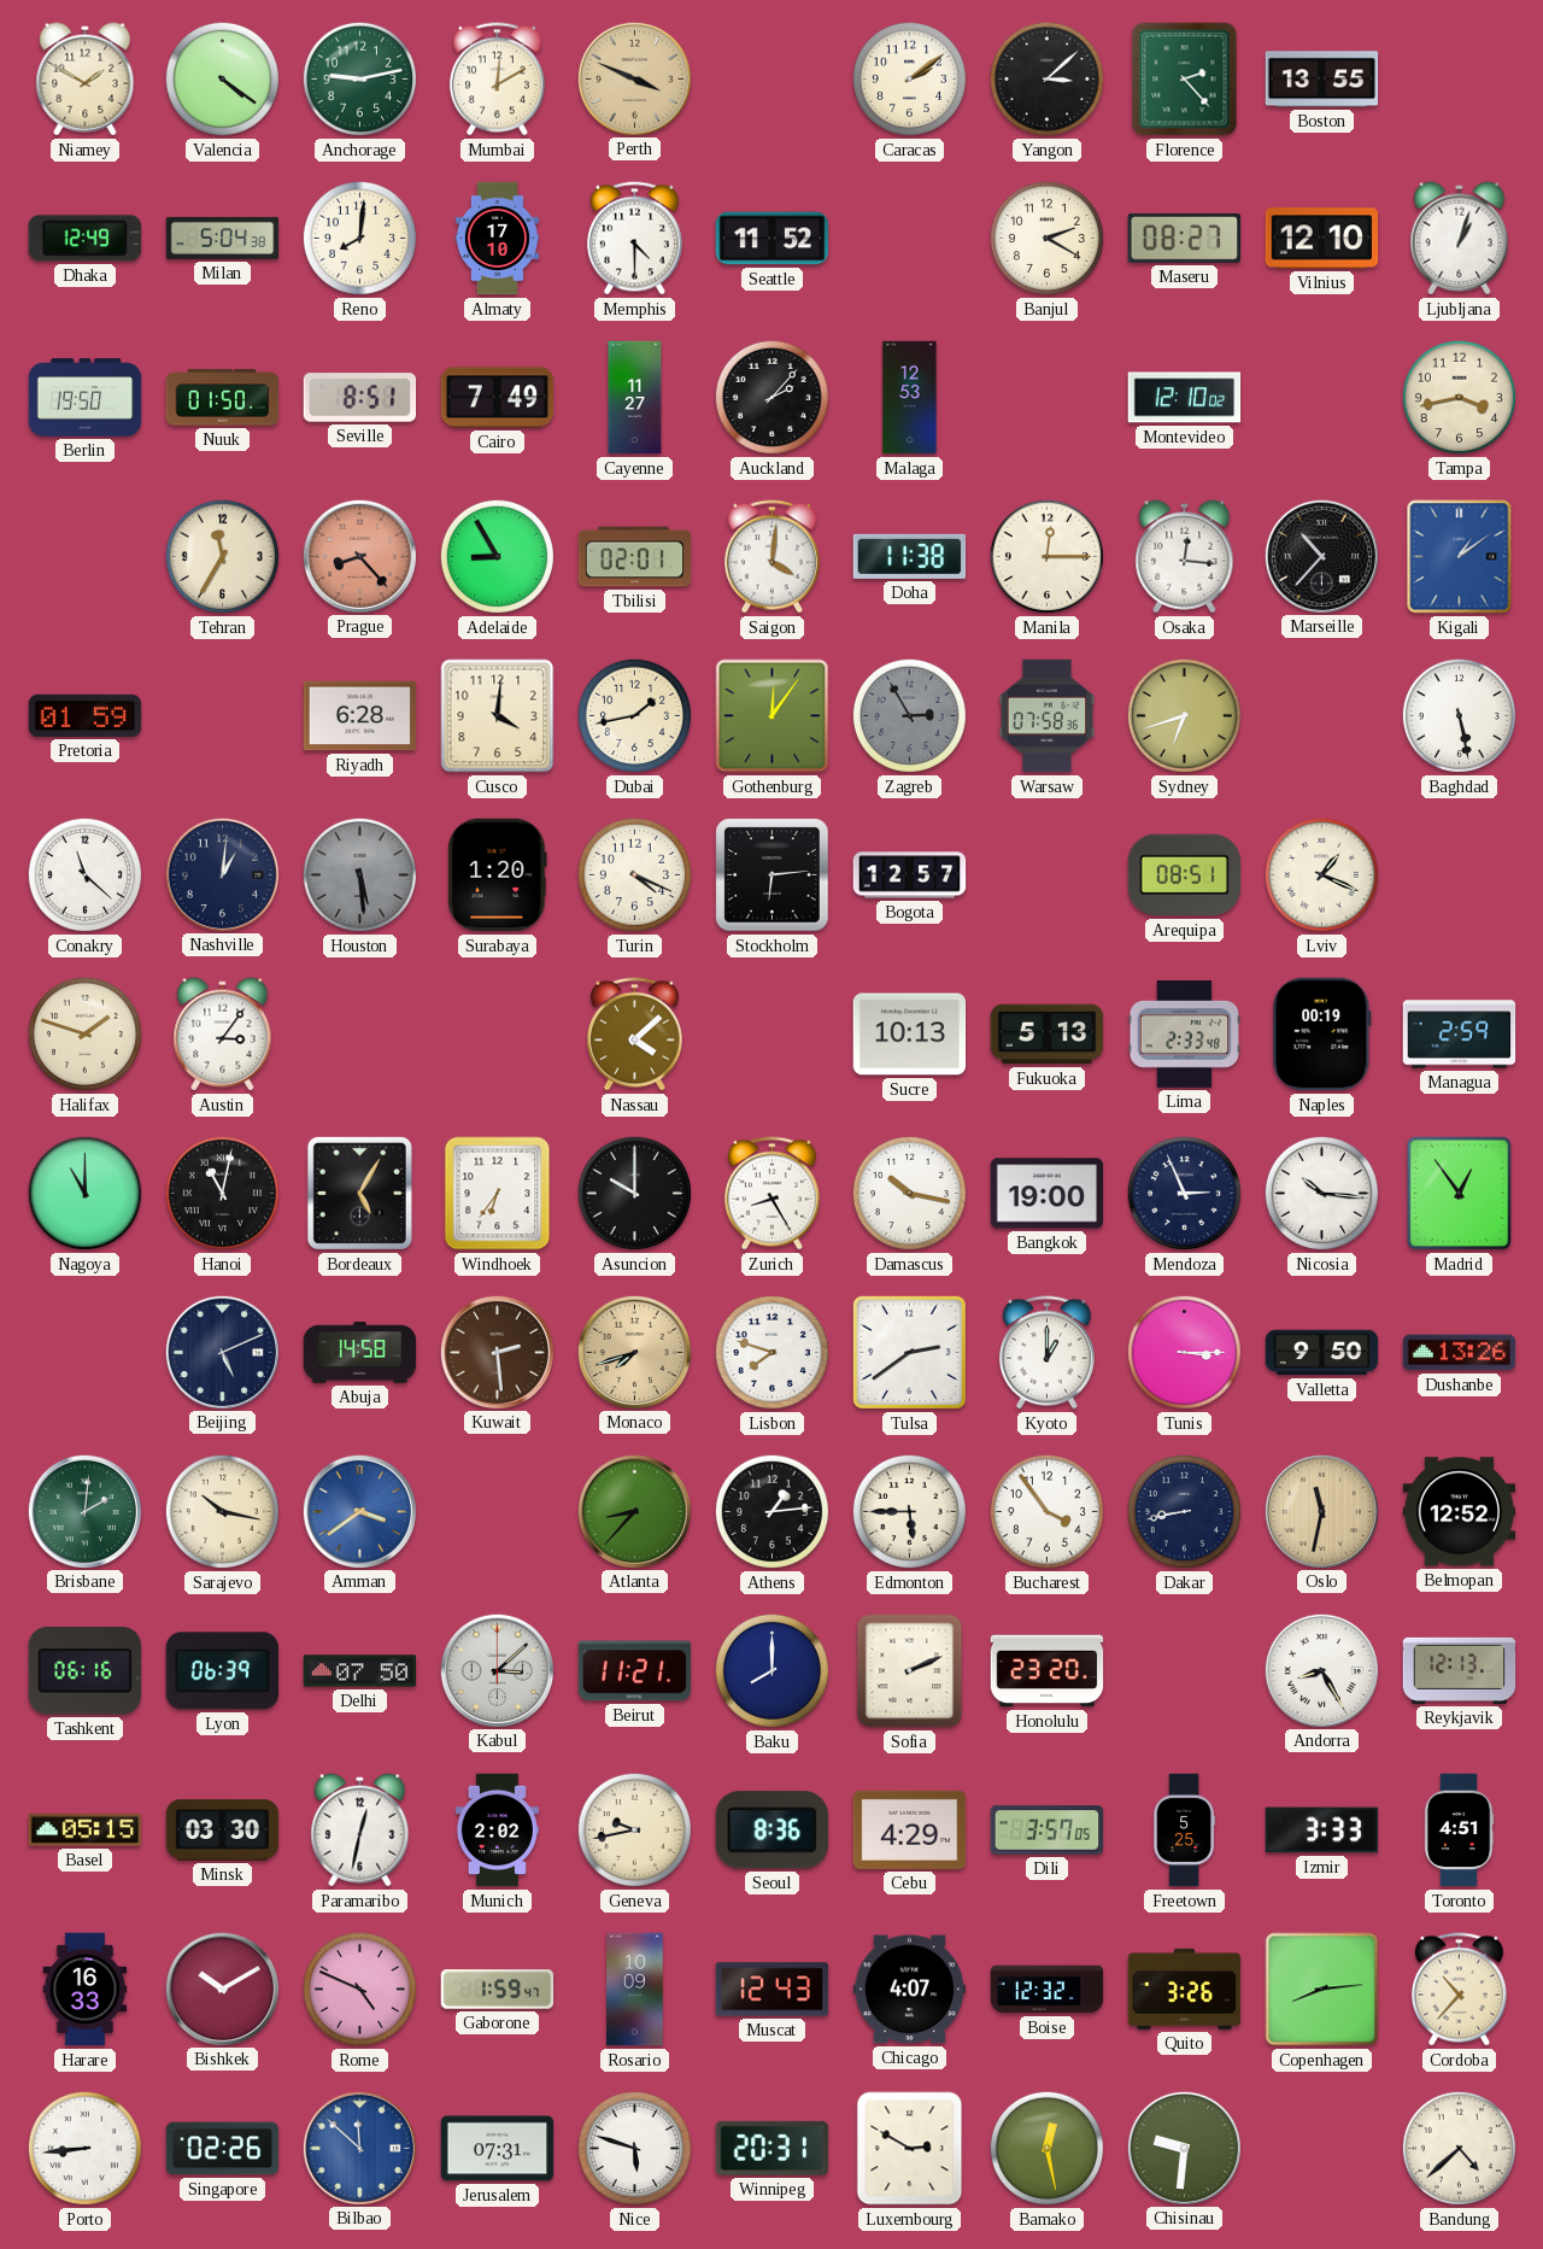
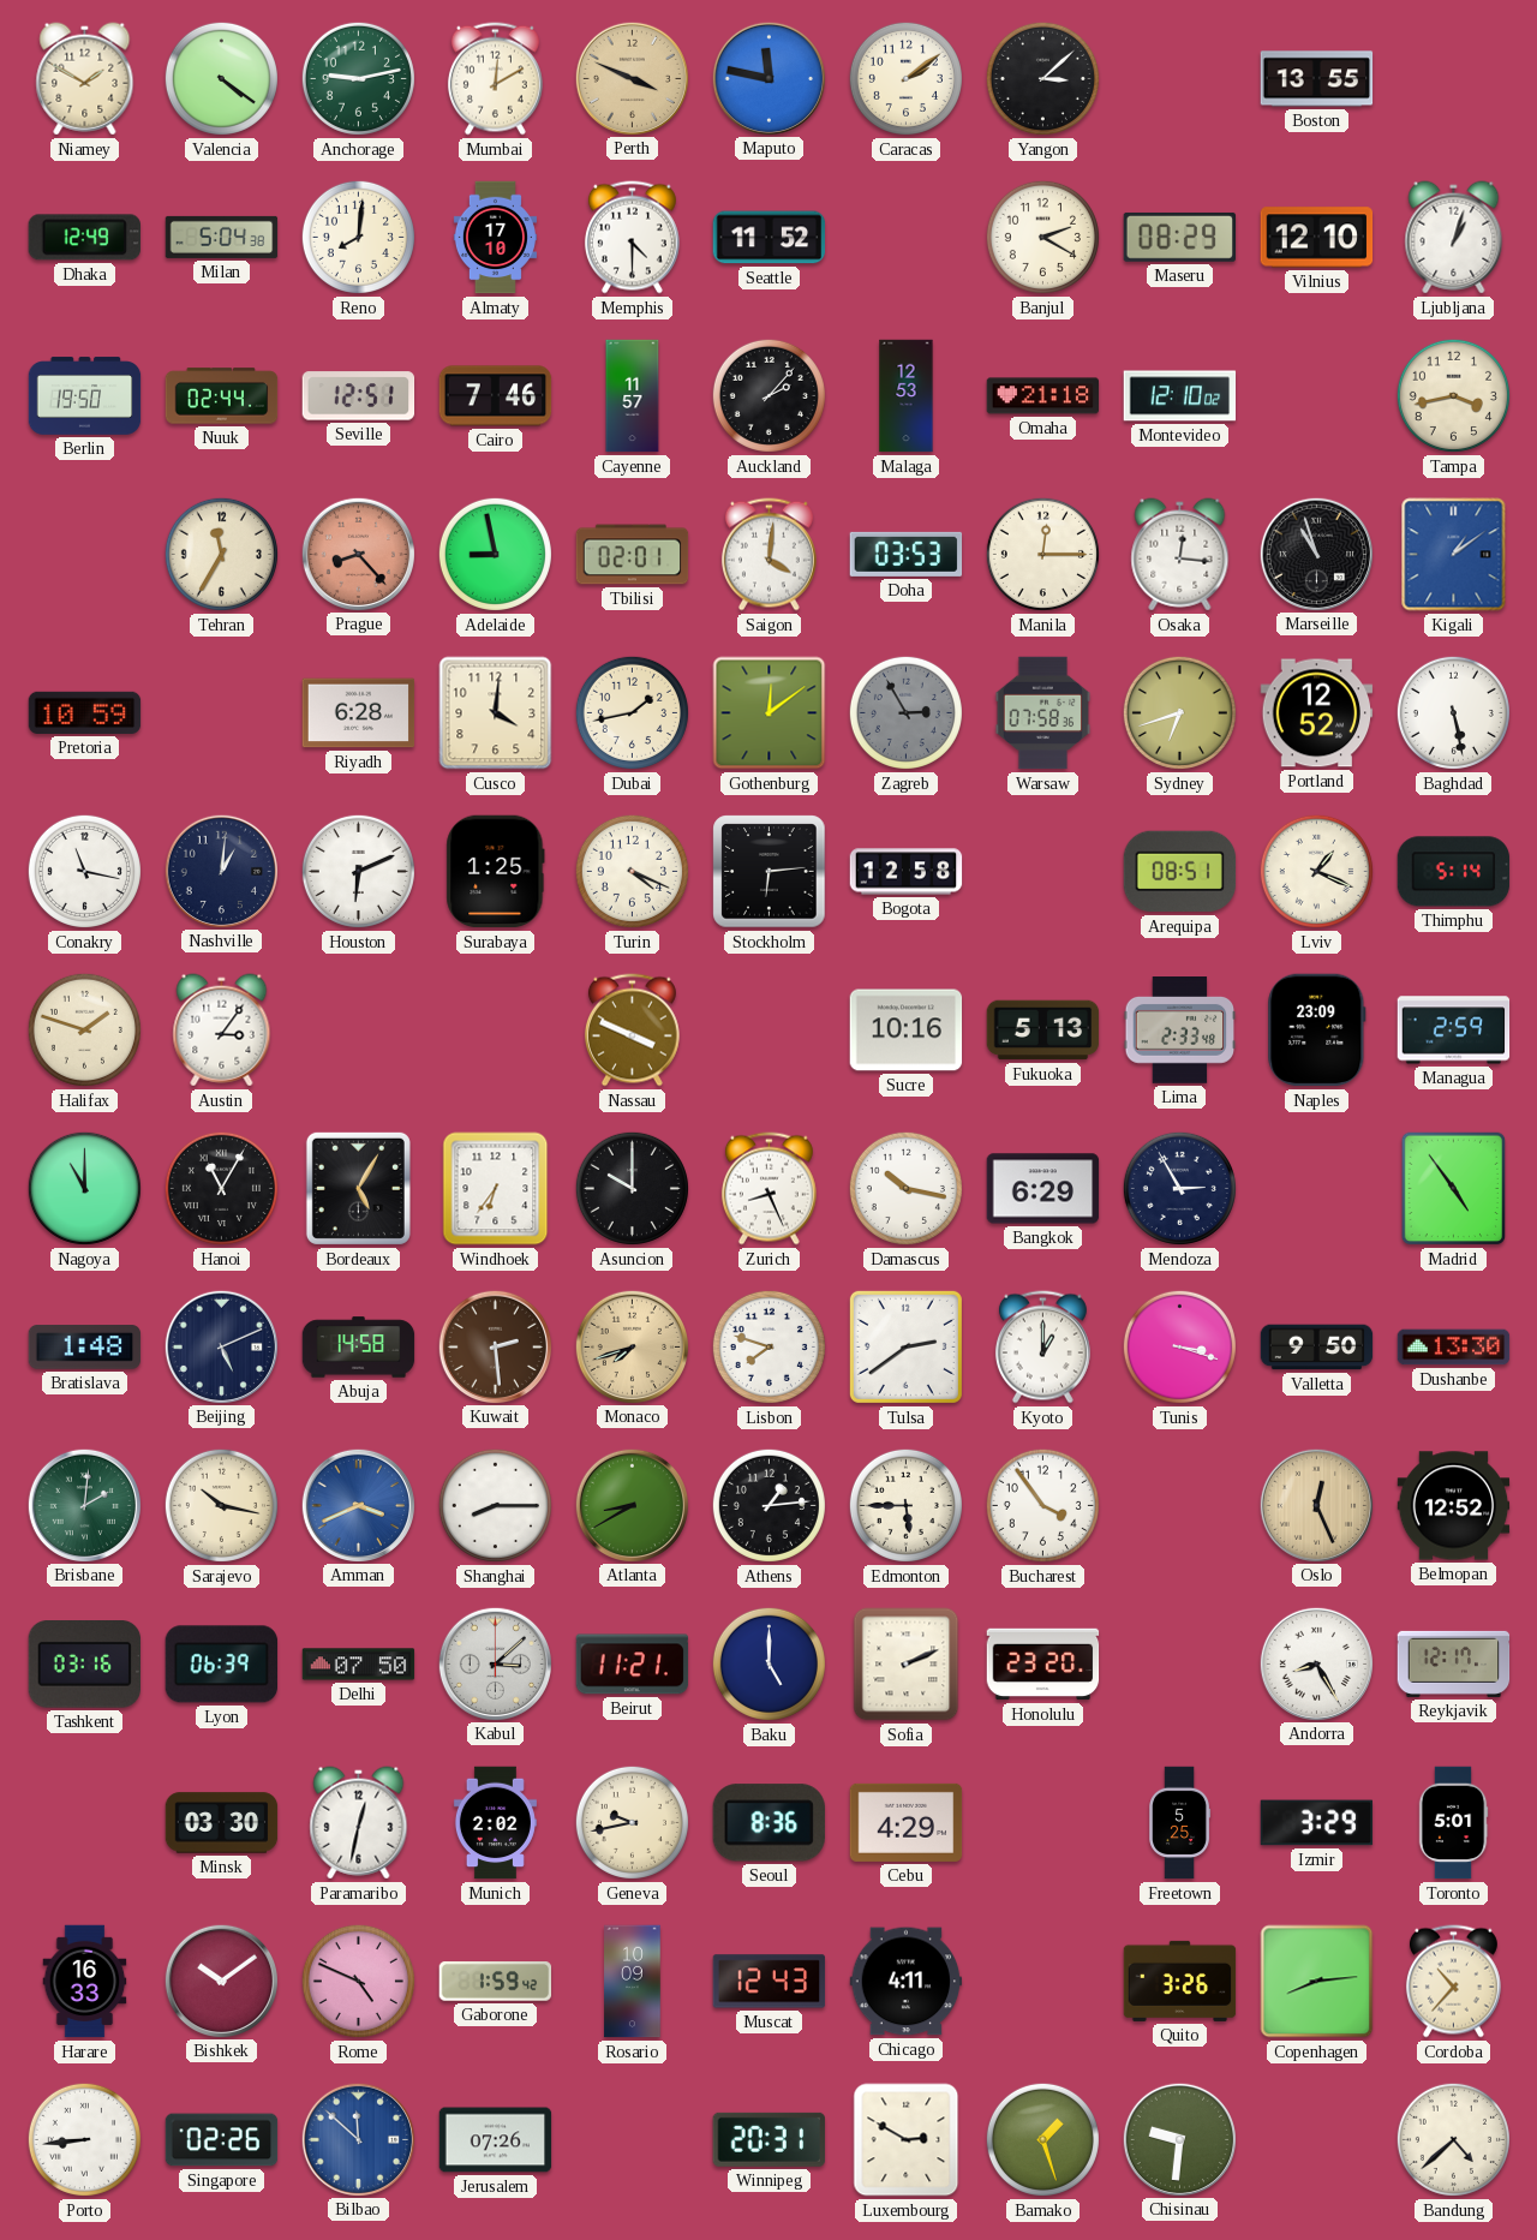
Maputo: none -> 11:47
Florence: 2:23 -> none
Maseru: 08:27 -> 08:29
Nuuk: 01:50 -> 02:44
Seville: 8:51 -> 12:51
Cairo: 7:49 -> 7:46
Cayenne: 11:27 -> 11:57
Omaha: none -> 21:18
Adelaide: 8:55 -> 8:58
Doha: 11:38 -> 03:53
Marseille: 10:37 -> 10:57
Pretoria: 01:59 -> 10:59
Gothenburg: 12:06 -> 12:09
Portland: none -> 12:52
Conakry: 11:22 -> 11:17
Houston: 5:29 -> 6:11
Houston dial: grey -> white
Surabaya: 1:20 -> 1:25
Bogota: 12:57 -> 12:58
Thimphu: none -> 5:14
Nassau: 4:08 -> 3:49
Sucre: 10:13 -> 10:16
Naples: 00:19 -> 23:09
Hanoi: 11:02 -> 11:05
Zurich: 8:25 -> 8:26
Bangkok: 19:00 -> 6:29
Mendoza: 2:56 -> 2:55
Nicosia: 10:16 -> none
Madrid: 12:54 -> 4:54
Bratislava: none -> 1:48
Tunis: 3:15 -> 3:18
Dushanbe: 13:26 -> 13:30
Amman: 3:39 -> 3:41
Shanghai: none -> 8:15
Atlanta: 8:37 -> 8:40
Dakar: 8:43 -> none
Oslo: 11:32 -> 12:26
Tashkent: 06:16 -> 03:16
Baku: 8:00 -> 5:00
Reykjavik: 12:13 -> 12:17
Basel: 05:15 -> none
Dili: 3:57 -> none
Izmir: 3:33 -> 3:29
Toronto: 4:51 -> 5:01
Bishkek: 10:10 -> 10:09
Gaborone: 1:59:47 -> 1:59:42
Chicago: 4:07 -> 4:11
Boise: 12:32 -> none
Jerusalem: 07:31 -> 07:26
Nice: 5:48 -> none
Bamako: 12:28 -> 1:27
